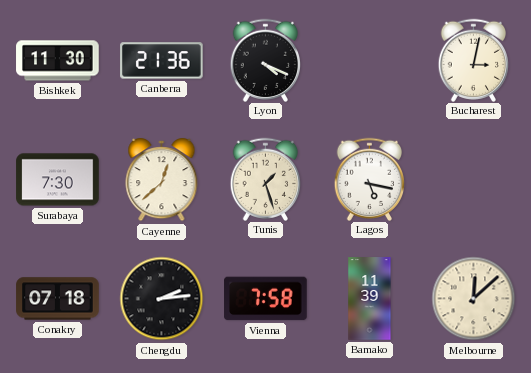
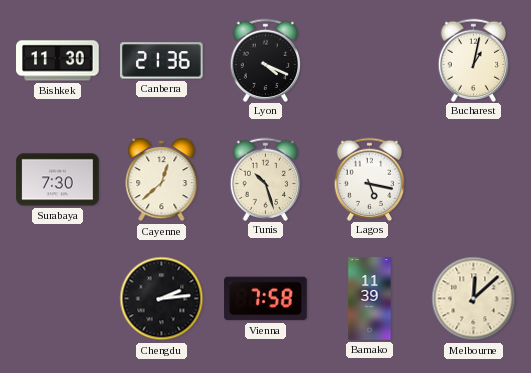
Bucharest: 3:02 -> 1:02
Tunis: 1:27 -> 10:27
Conakry: 07:18 -> none
